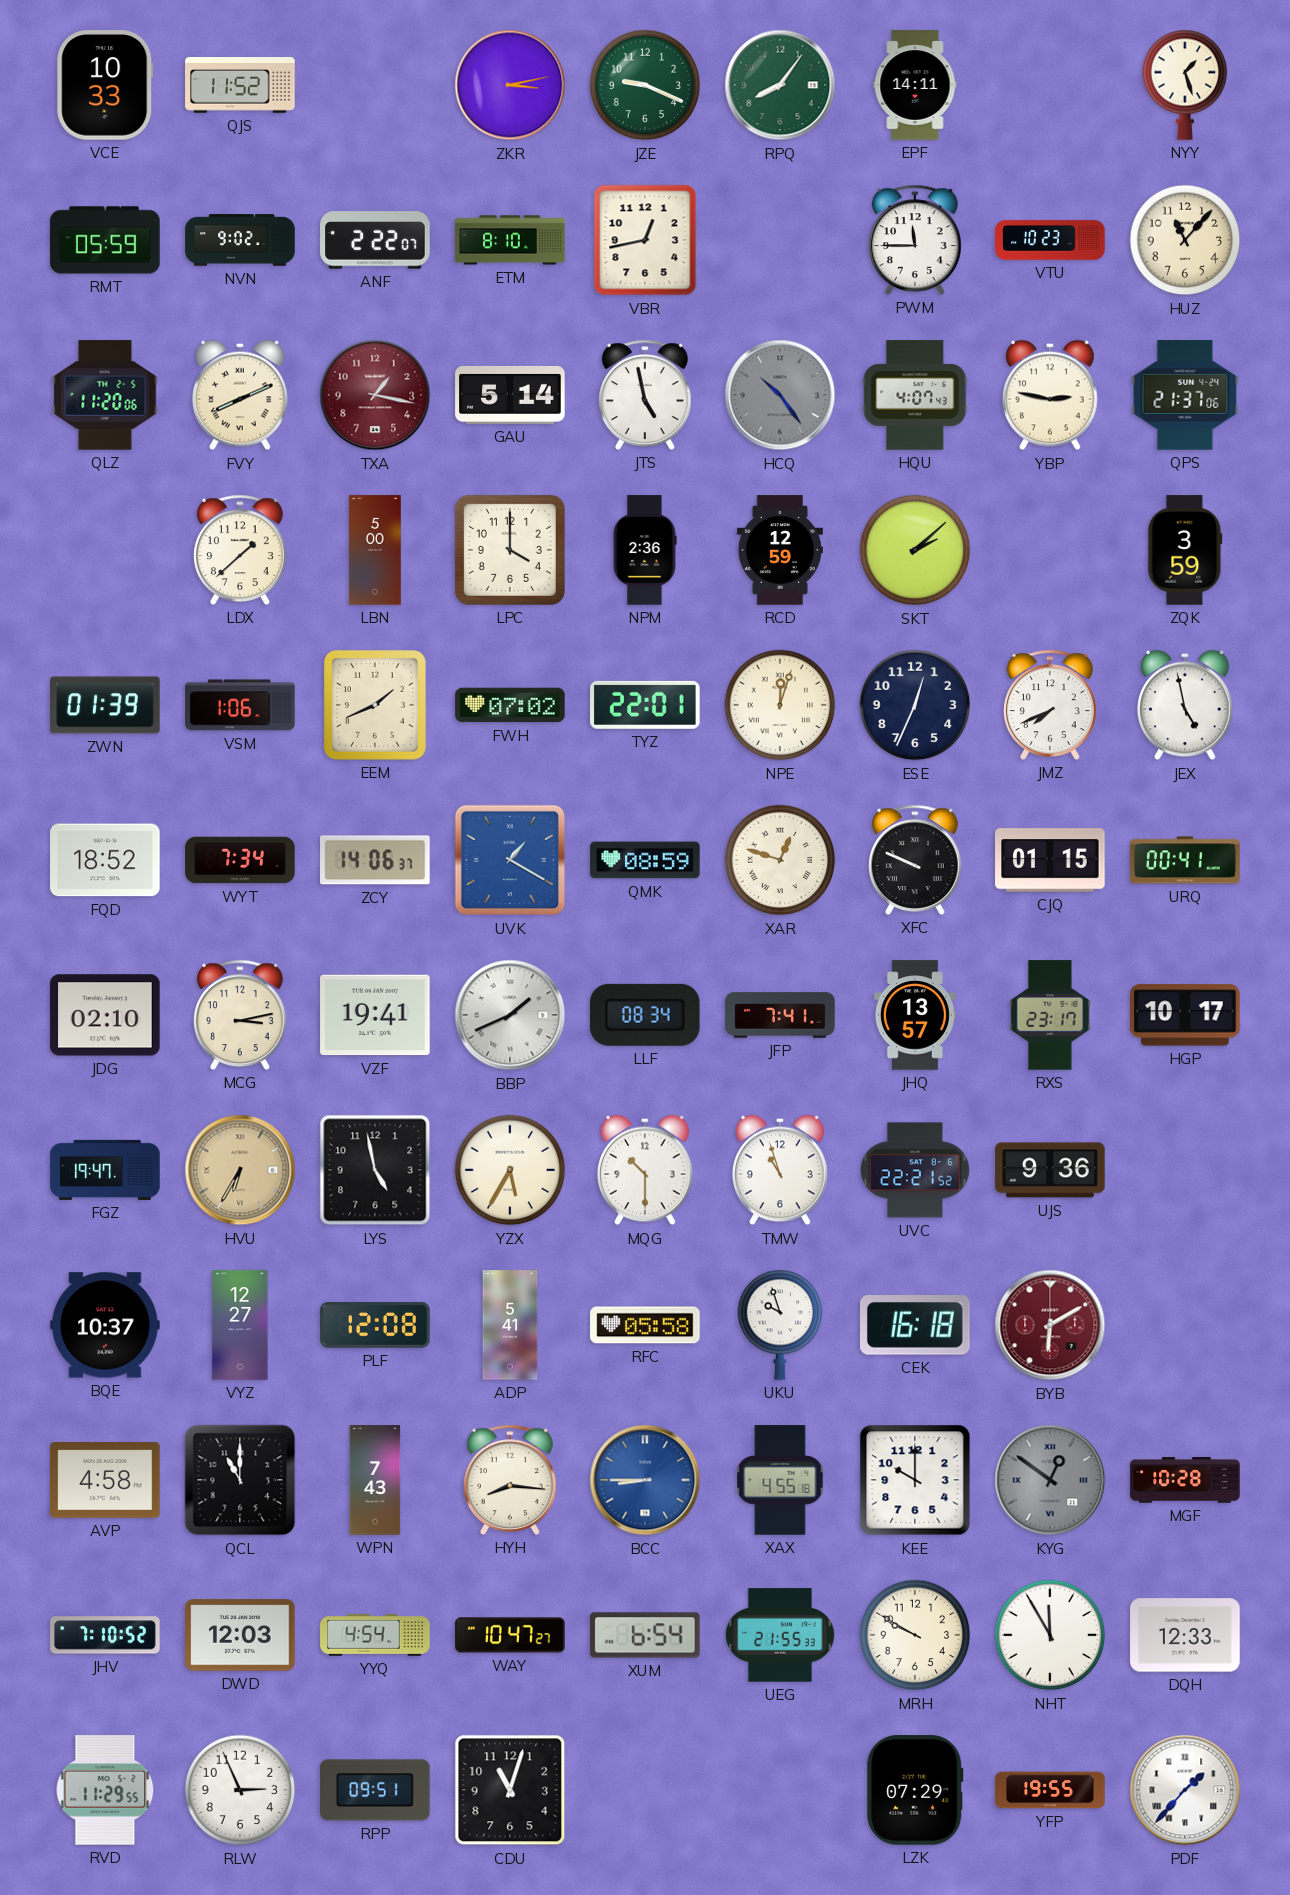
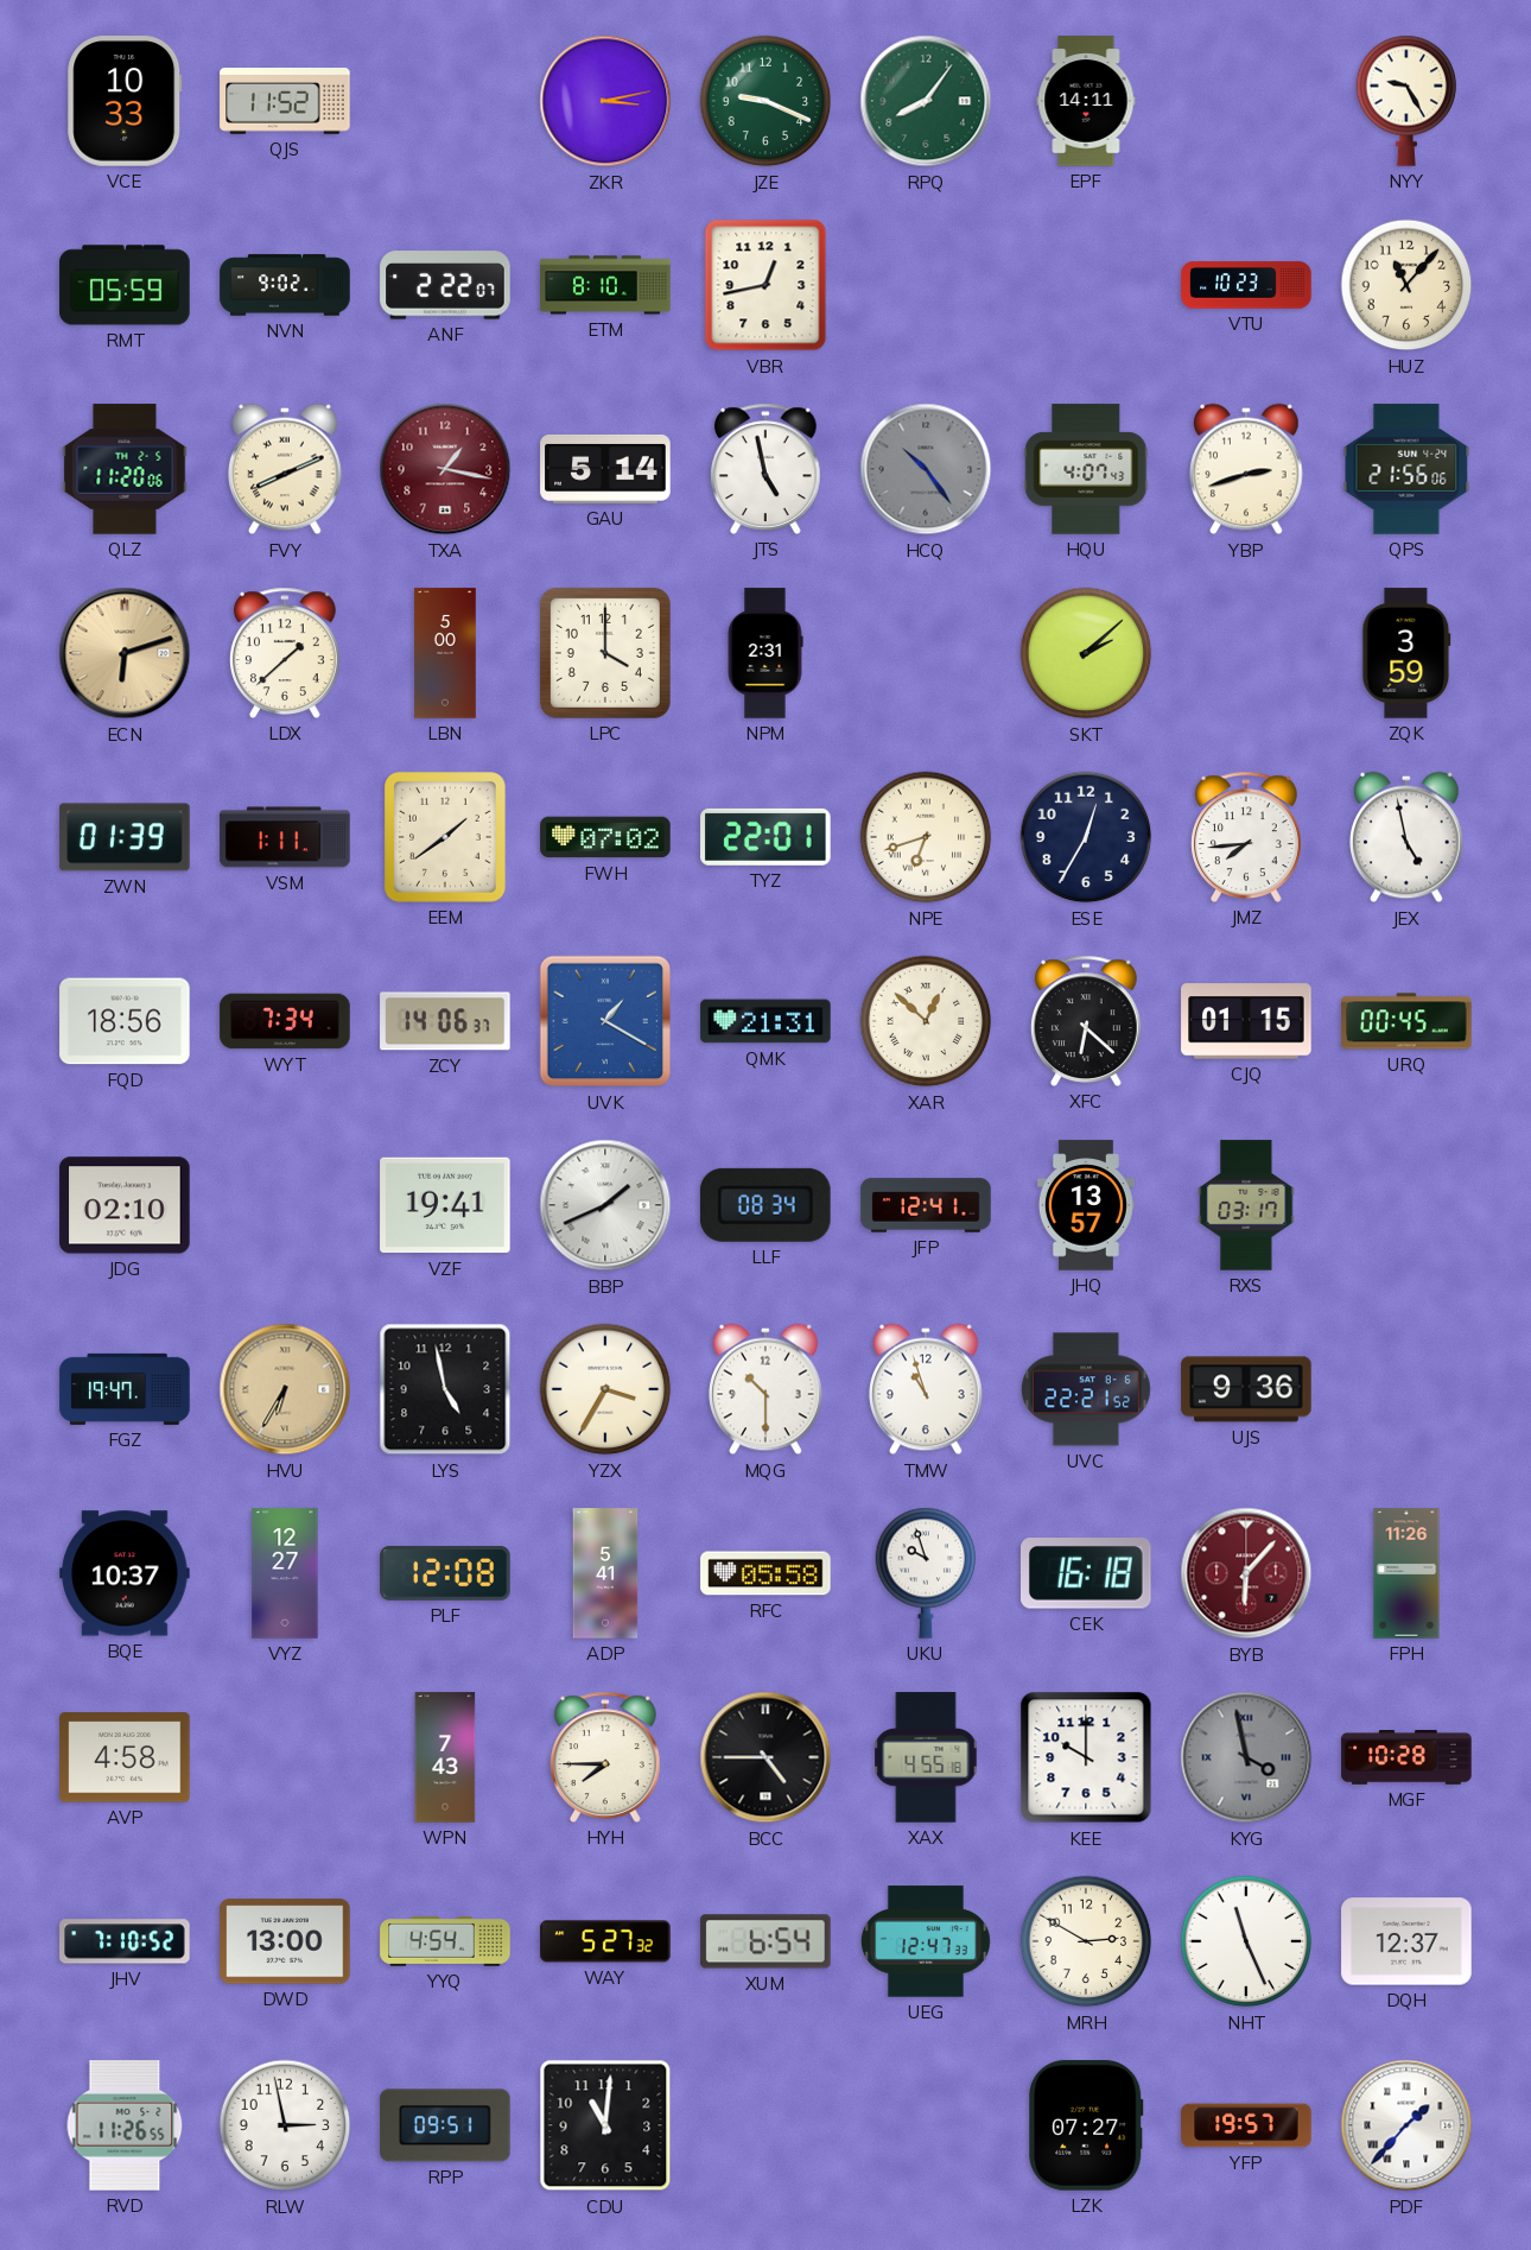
NYY: 1:27 -> 9:25
PWM: 11:45 -> none
YBP: 2:47 -> 2:42
QPS: 21:37 -> 21:56
ECN: none -> 6:12
NPM: 2:36 -> 2:31
RCD: 12:59 -> none
VSM: 1:06 -> 1:11
EEM: 1:41 -> 1:39
NPE: 12:03 -> 6:42
ESE: 12:34 -> 12:35
JMZ: 7:41 -> 7:44
FQD: 18:52 -> 18:56
QMK: 08:59 -> 21:31
XAR: 12:48 -> 12:52
XFC: 9:49 -> 6:22
URQ: 00:41 -> 00:45
MCG: 3:13 -> none
JFP: 7:41 -> 12:41
RXS: 23:17 -> 03:17
HGP: 10:17 -> none
YZX: 5:35 -> 3:35
BYB: 6:10 -> 6:07
FPH: none -> 11:26
QCL: 11:00 -> none
HYH: 8:16 -> 7:45
BCC: 8:45 -> 4:45
BCC dial: blue -> black
KYG: 12:51 -> 3:58
DWD: 12:03 -> 13:00
WAY: 10:47 -> 5:27
UEG: 21:55 -> 12:47
MRH: 9:50 -> 2:50
NHT: 11:55 -> 11:26
DQH: 12:33 -> 12:37
RVD: 11:29 -> 11:26
RLW: 2:56 -> 2:58
CDU: 11:03 -> 11:01
LZK: 07:29 -> 07:27
YFP: 19:55 -> 19:57
